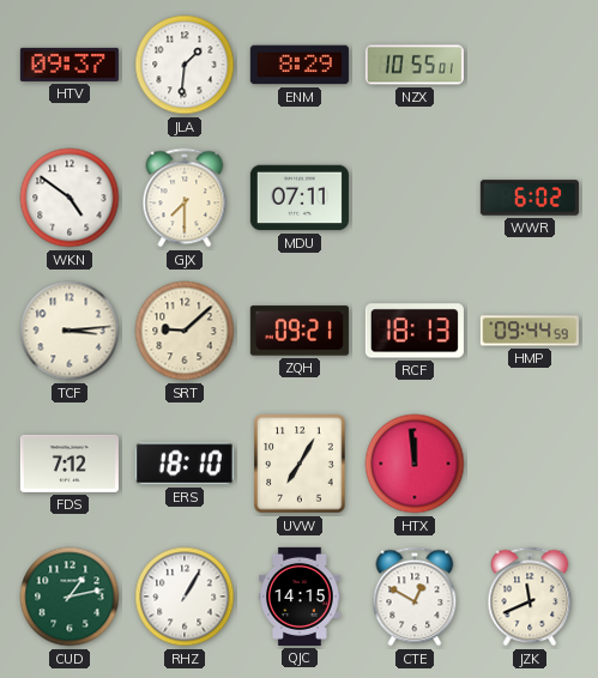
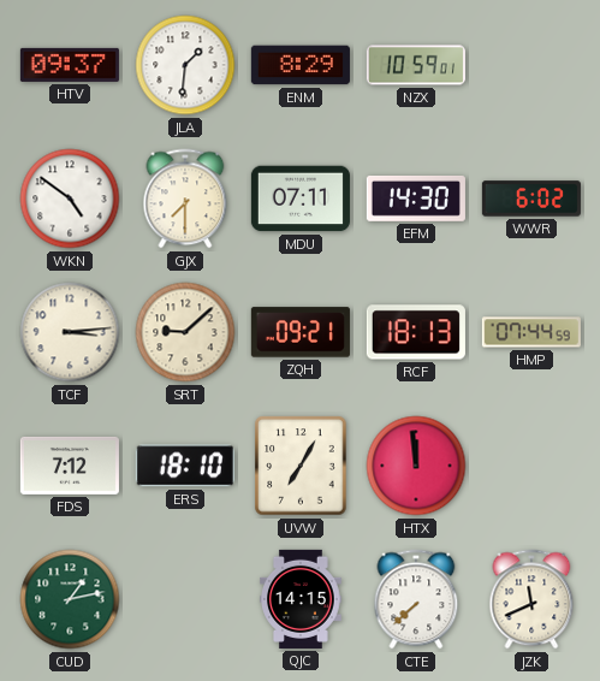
NZX: 10:55 -> 10:59
EFM: none -> 14:30
HMP: 09:44 -> 07:44
RHZ: 1:05 -> none
CTE: 12:50 -> 7:38
